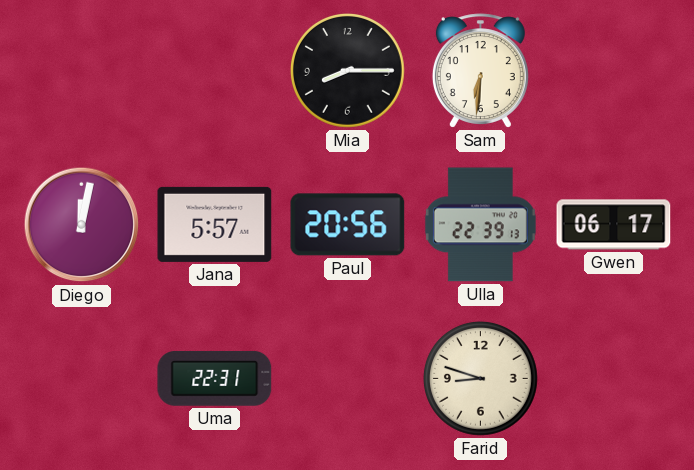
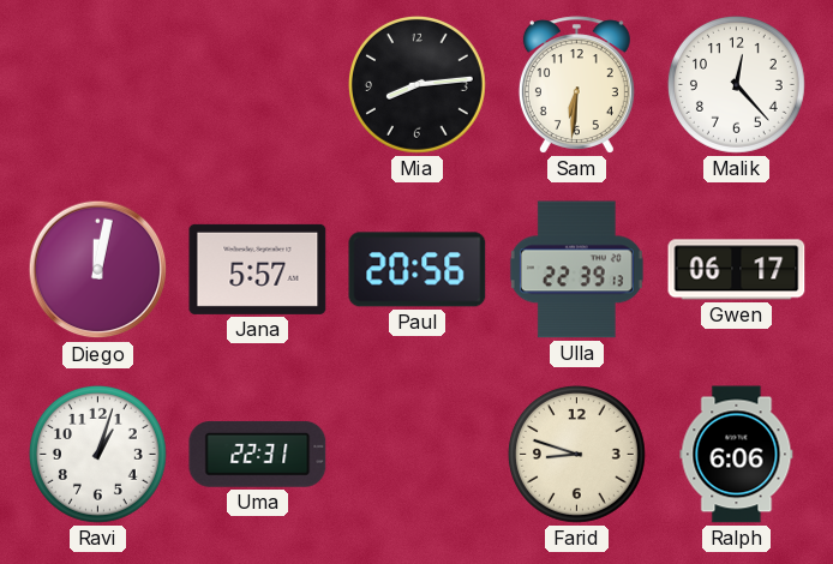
Mia: 8:15 -> 8:14
Malik: none -> 12:23
Ravi: none -> 1:03
Ralph: none -> 6:06
